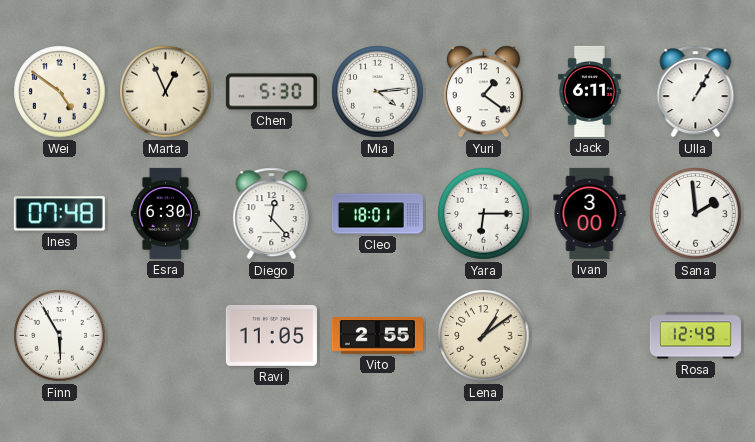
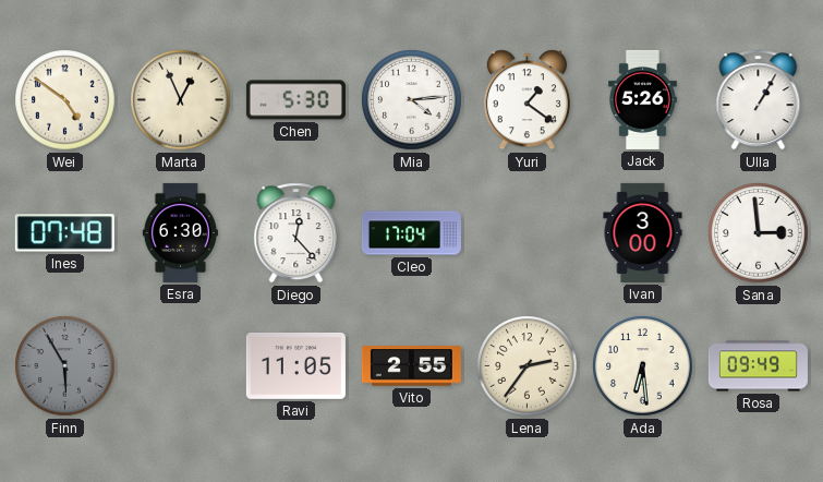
Jack: 6:11 -> 5:26
Cleo: 18:01 -> 17:04
Yara: 6:15 -> none
Sana: 1:59 -> 2:59
Finn dial: white -> grey
Lena: 1:09 -> 2:36
Ada: none -> 6:29
Rosa: 12:49 -> 09:49
